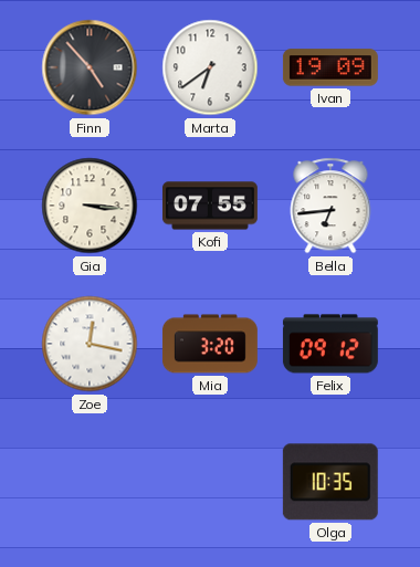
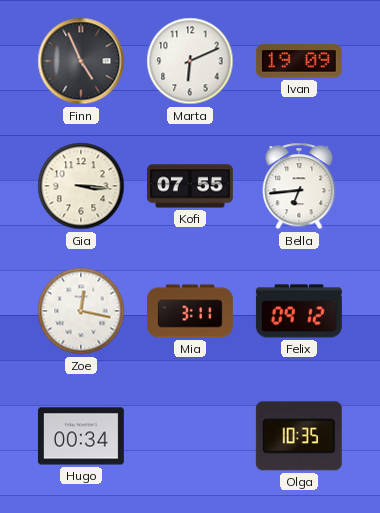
Finn: 4:53 -> 4:56
Marta: 6:39 -> 6:11
Mia: 3:20 -> 3:11
Hugo: none -> 00:34
